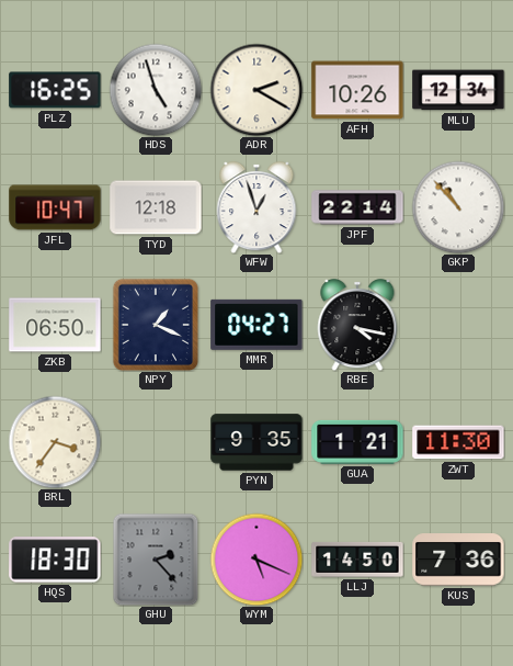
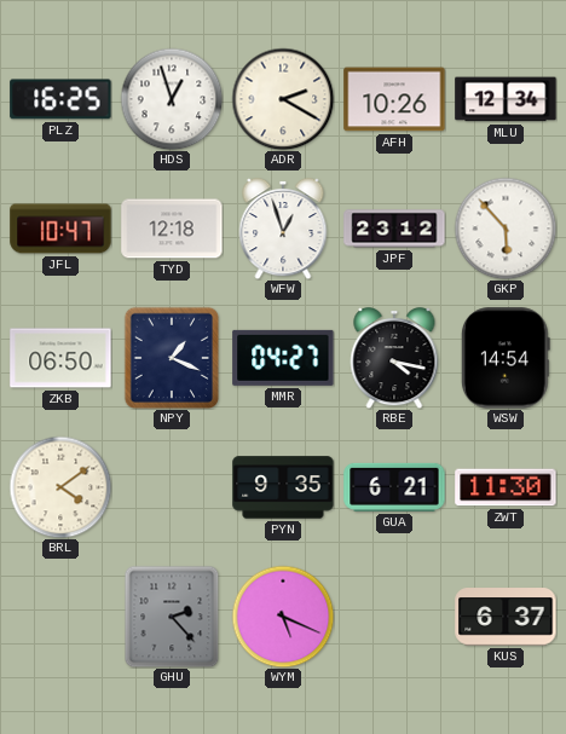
HDS: 4:57 -> 12:57
JPF: 22:14 -> 23:12
GKP: 10:53 -> 5:53
WSW: none -> 14:54
BRL: 3:36 -> 4:09
GUA: 1:21 -> 6:21
HQS: 18:30 -> none
LLJ: 14:50 -> none
KUS: 7:36 -> 6:37
